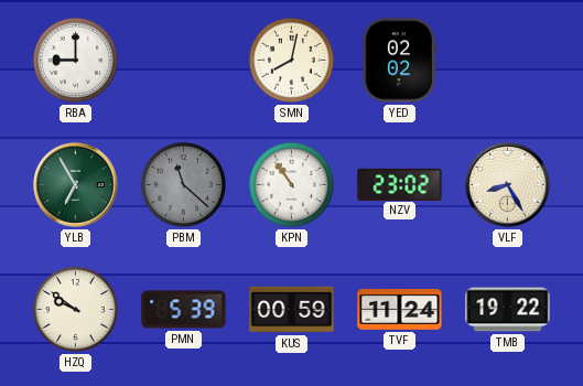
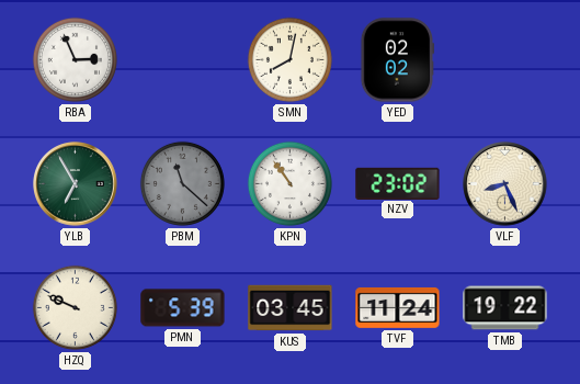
RBA: 9:00 -> 2:56
VLF: 8:25 -> 8:26
HZQ: 9:51 -> 9:49
KUS: 00:59 -> 03:45
